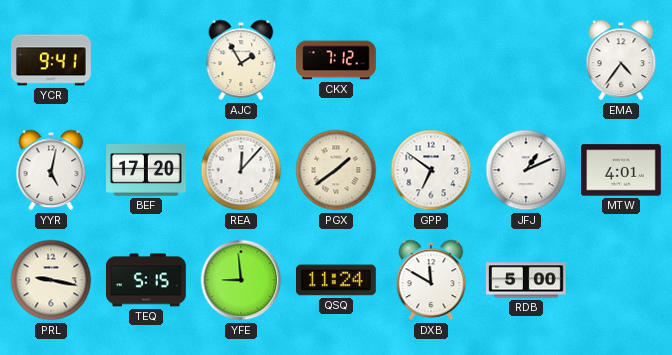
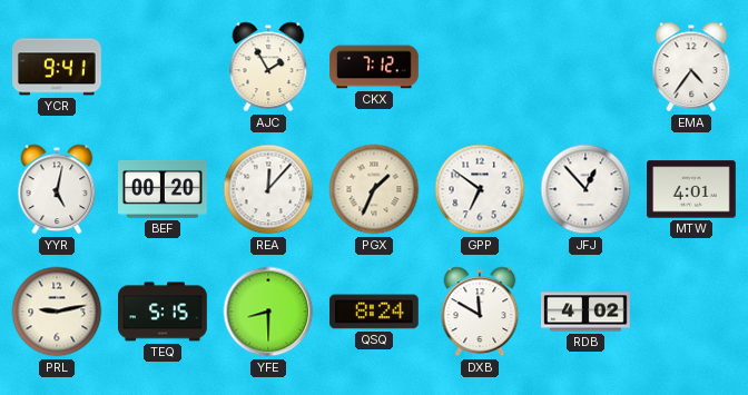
BEF: 17:20 -> 00:20
PGX: 1:39 -> 1:34
JFJ: 1:11 -> 12:53
PRL: 9:17 -> 9:13
YFE: 8:59 -> 8:30
QSQ: 11:24 -> 8:24
RDB: 5:00 -> 4:02
